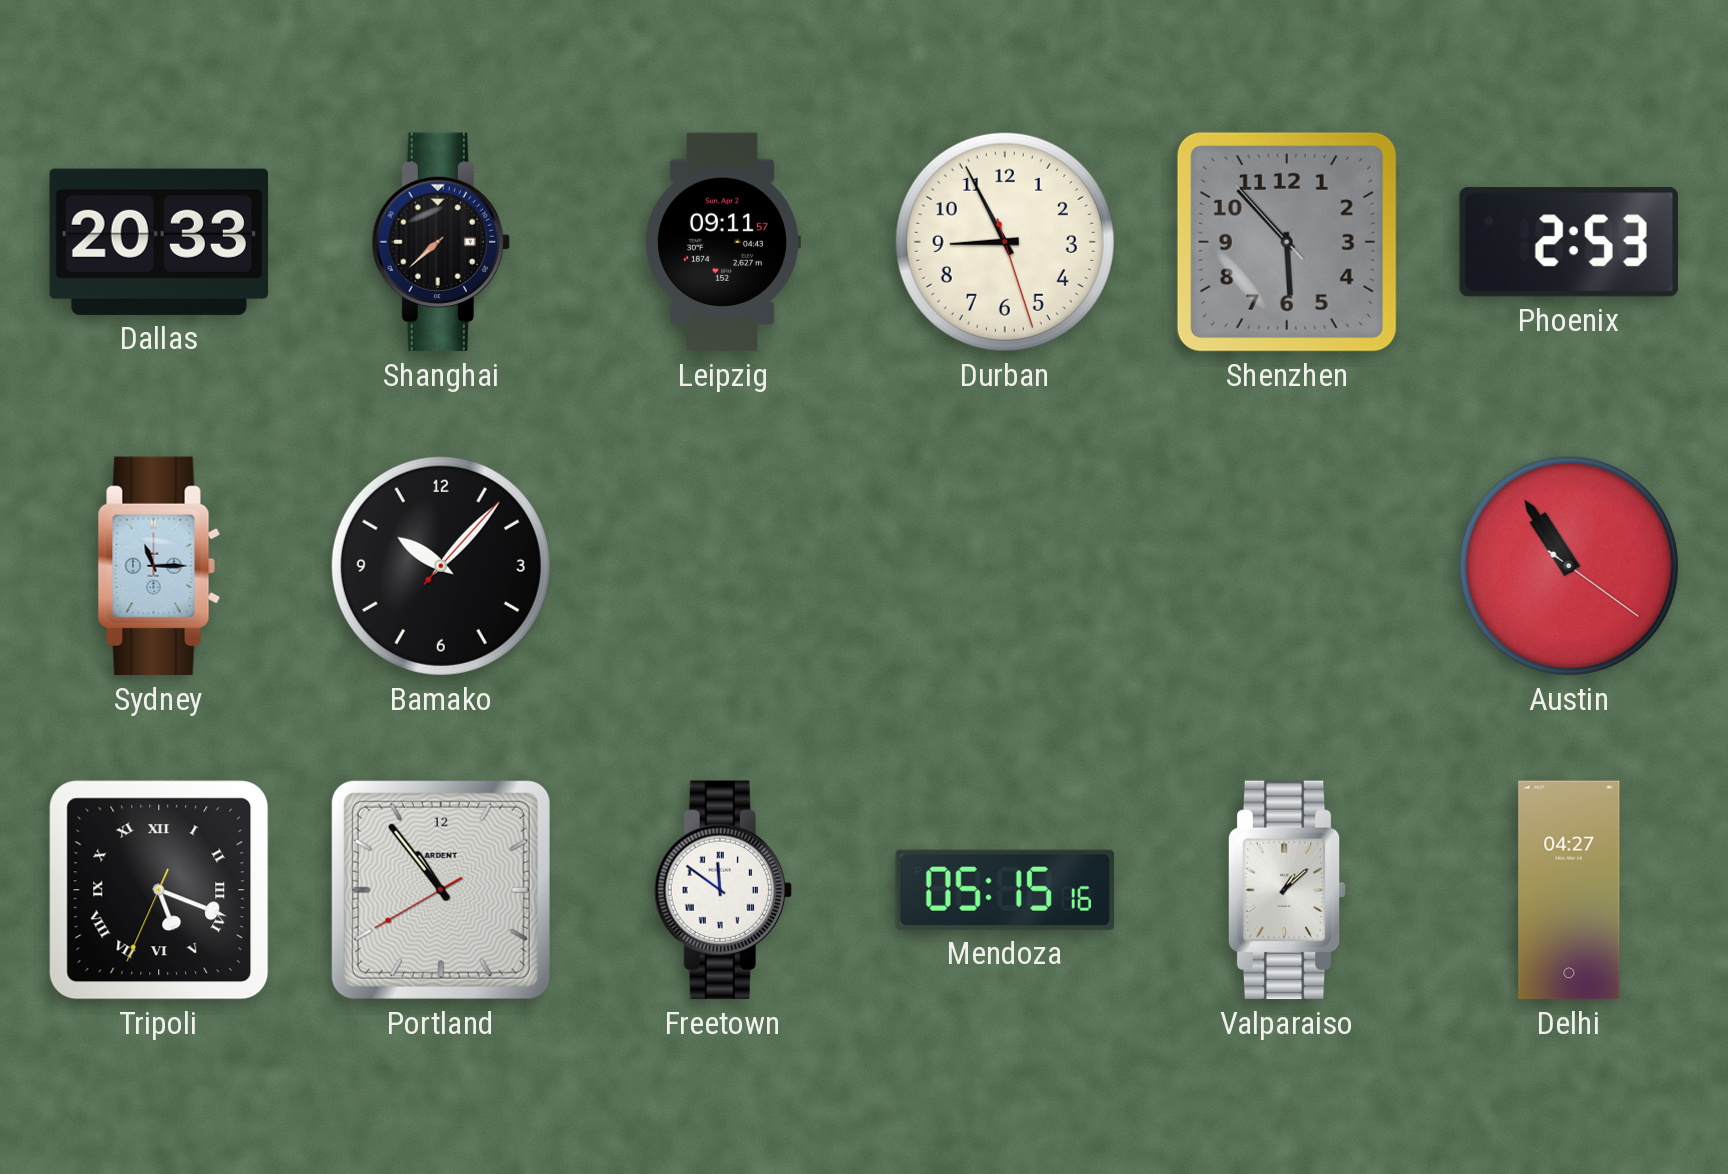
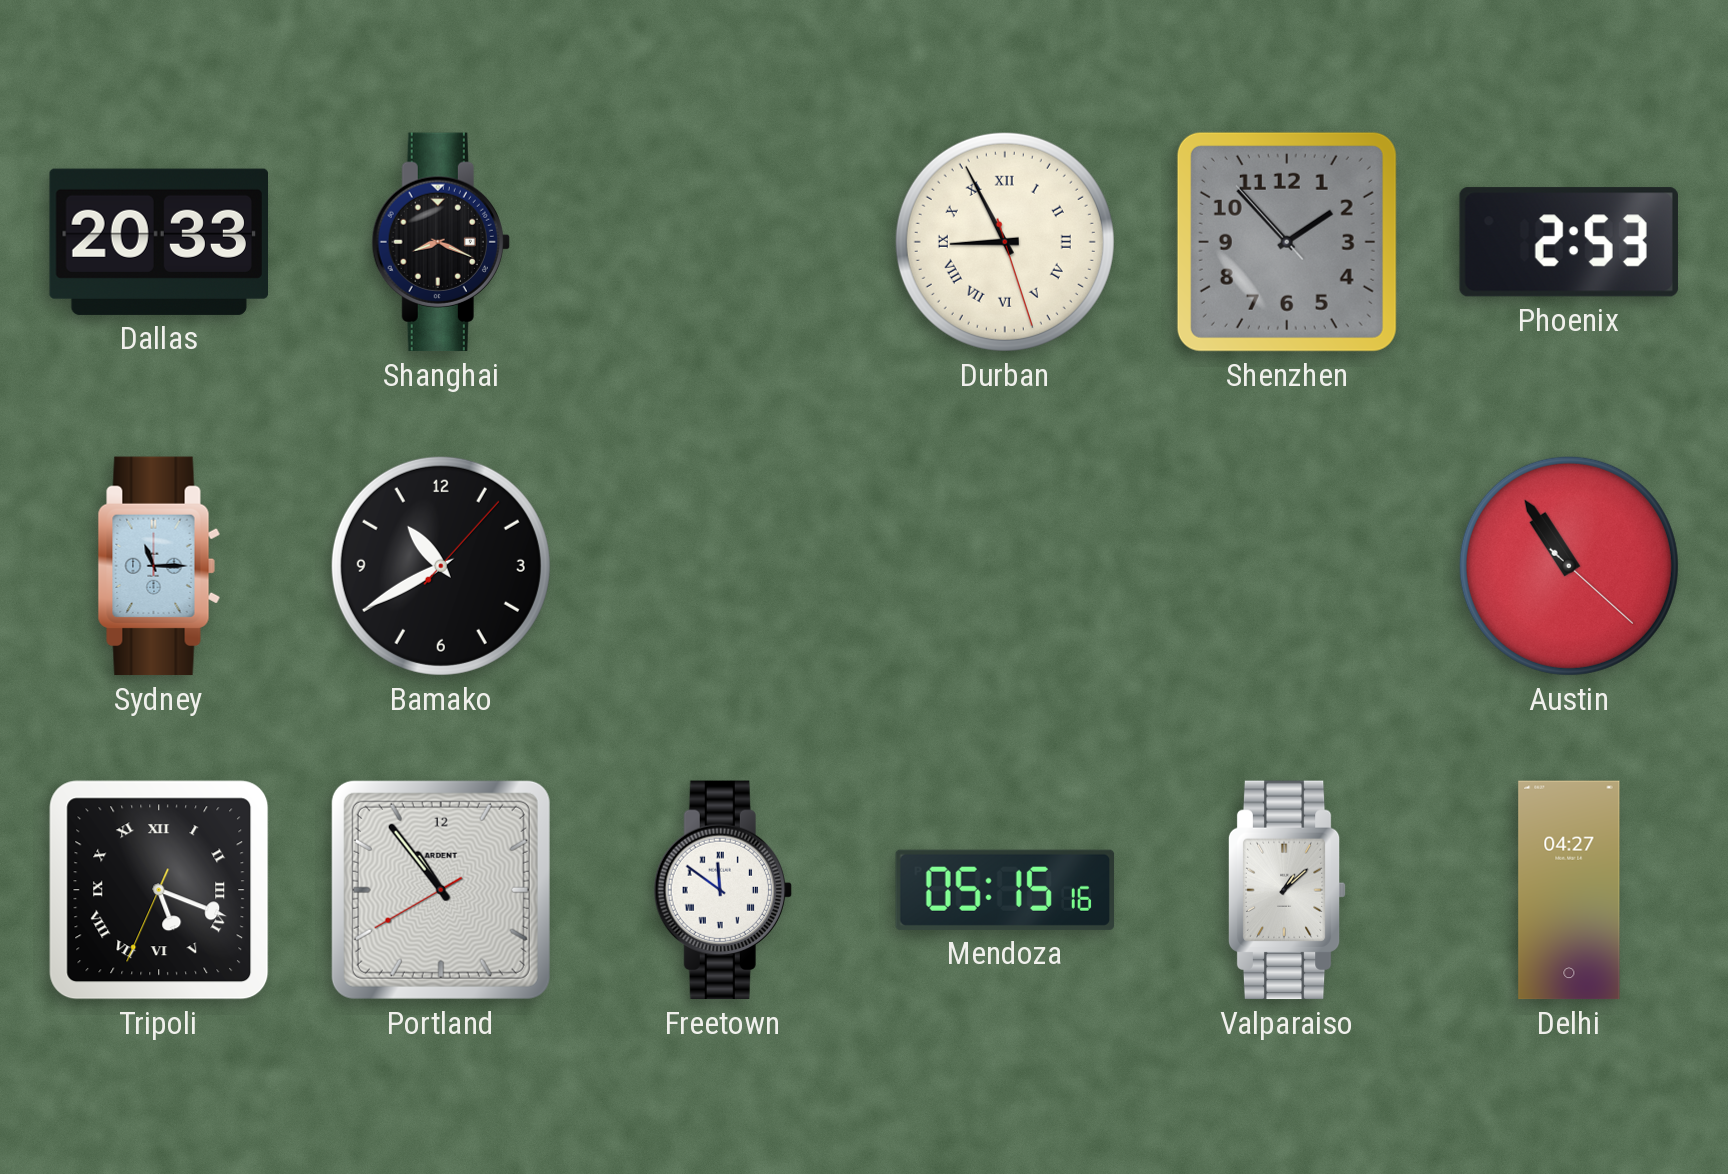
Shanghai: 7:38 -> 8:19
Leipzig: 09:11 -> none
Durban numerals: Arabic -> Roman
Shenzhen: 5:52 -> 1:52
Bamako: 10:07 -> 10:40
Austin: 10:54:21 -> 10:54:22
